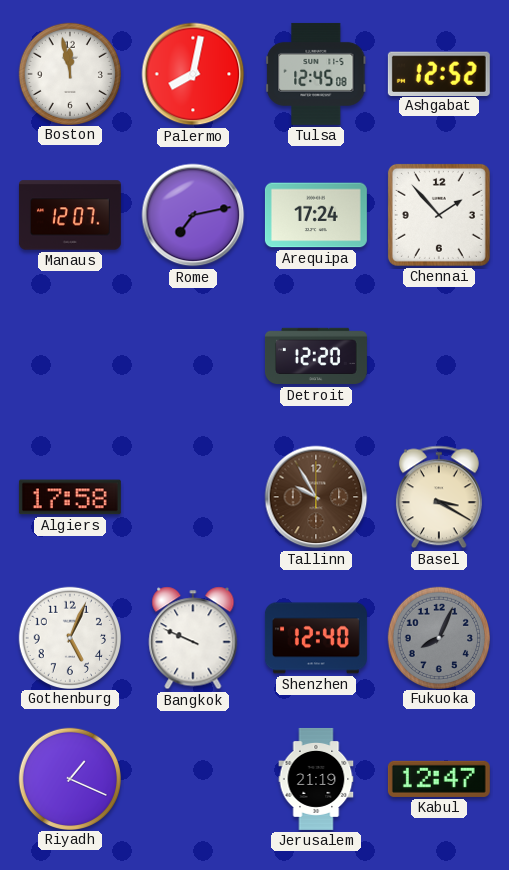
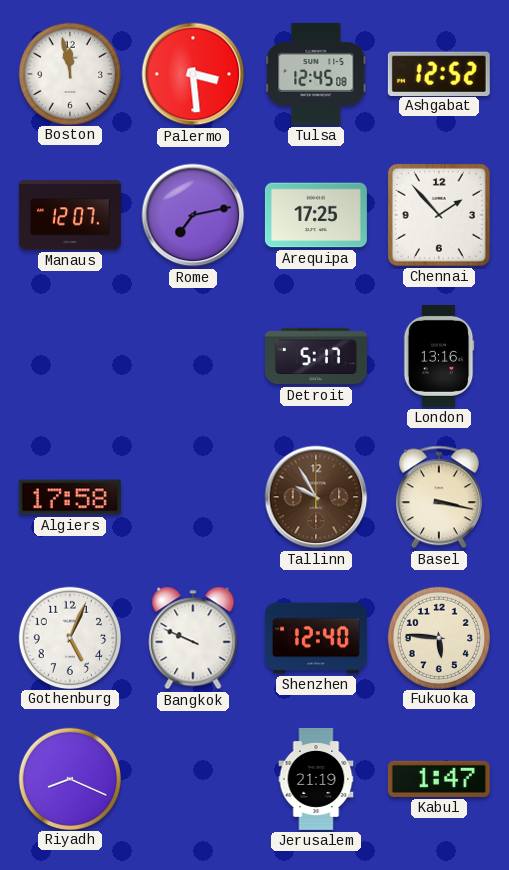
Palermo: 8:02 -> 3:29
Arequipa: 17:24 -> 17:25
Detroit: 12:20 -> 5:17
London: none -> 13:16
Basel: 3:20 -> 3:17
Fukuoka: 8:04 -> 5:46
Fukuoka dial: grey -> cream
Riyadh: 1:19 -> 8:19
Kabul: 12:47 -> 1:47
